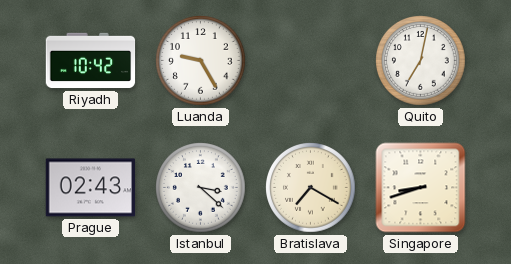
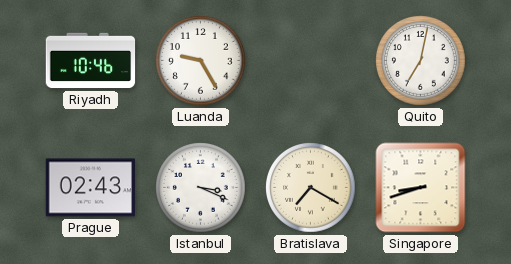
Riyadh: 10:42 -> 10:46
Istanbul: 3:22 -> 3:19
